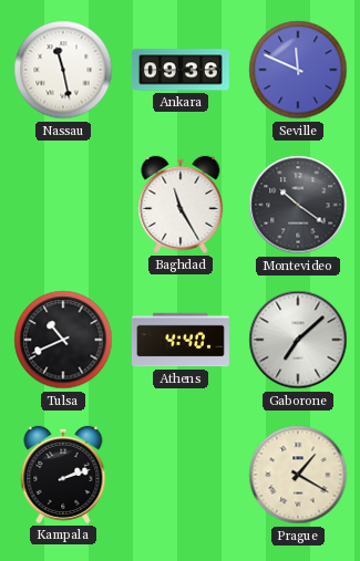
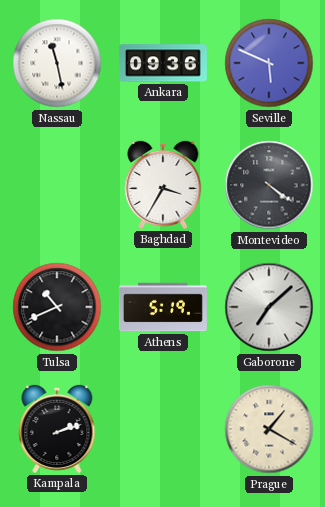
Seville: 11:49 -> 5:49
Baghdad: 11:25 -> 3:35
Montevideo: 10:21 -> 4:21
Athens: 4:40 -> 5:19
